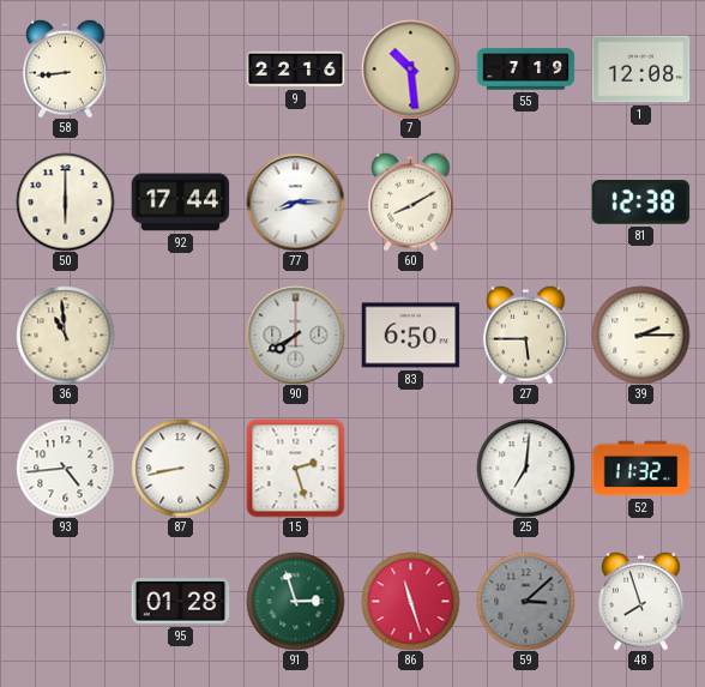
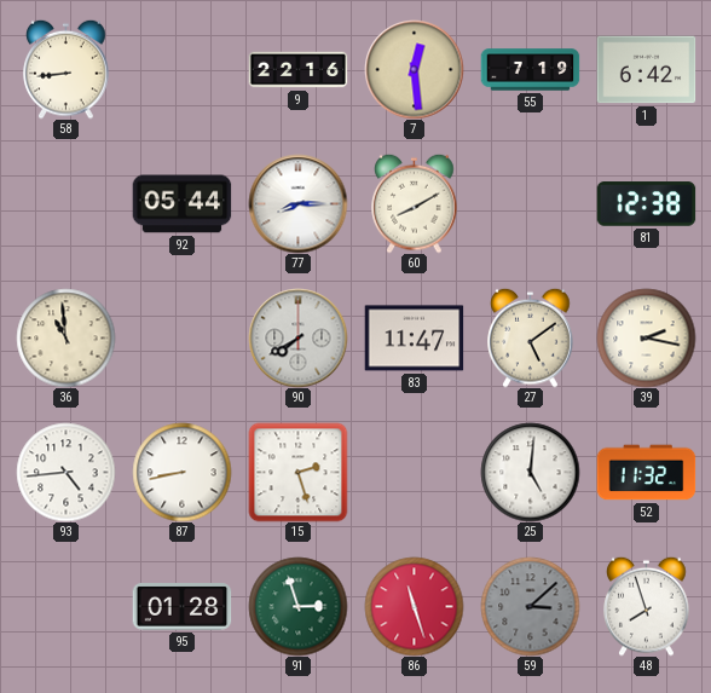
7: 10:29 -> 12:29
1: 12:08 -> 6:42
50: 6:00 -> none
92: 17:44 -> 05:44
83: 6:50 -> 11:47
27: 5:45 -> 5:09
39: 2:15 -> 2:17
25: 7:01 -> 5:01
